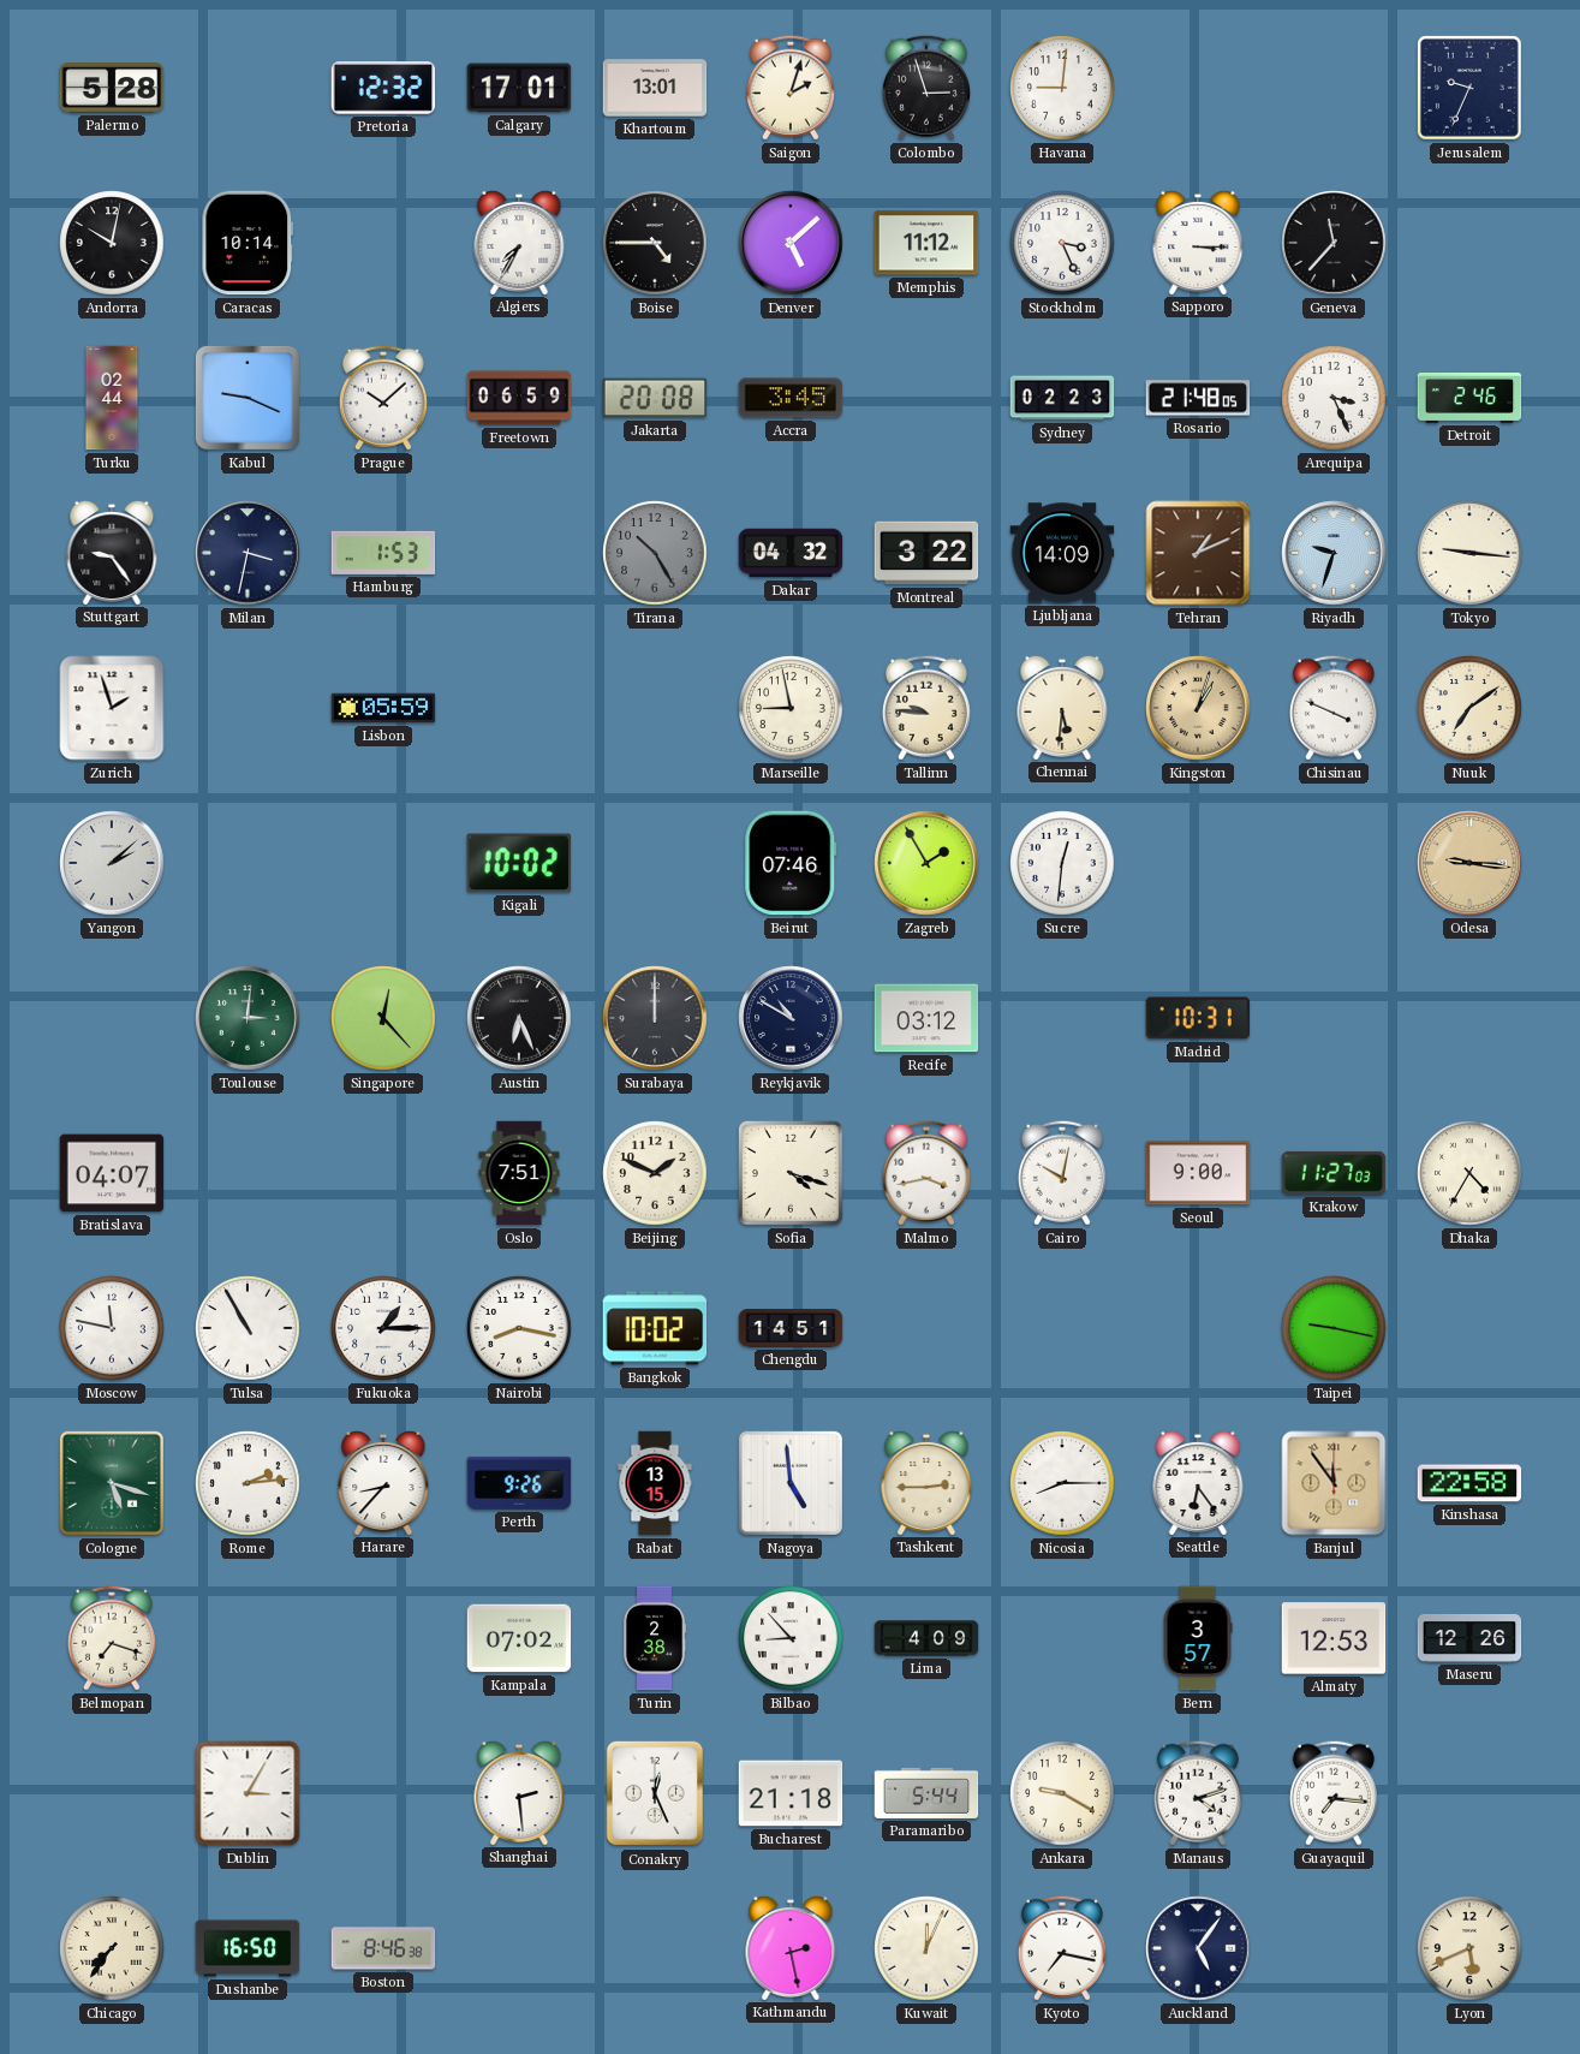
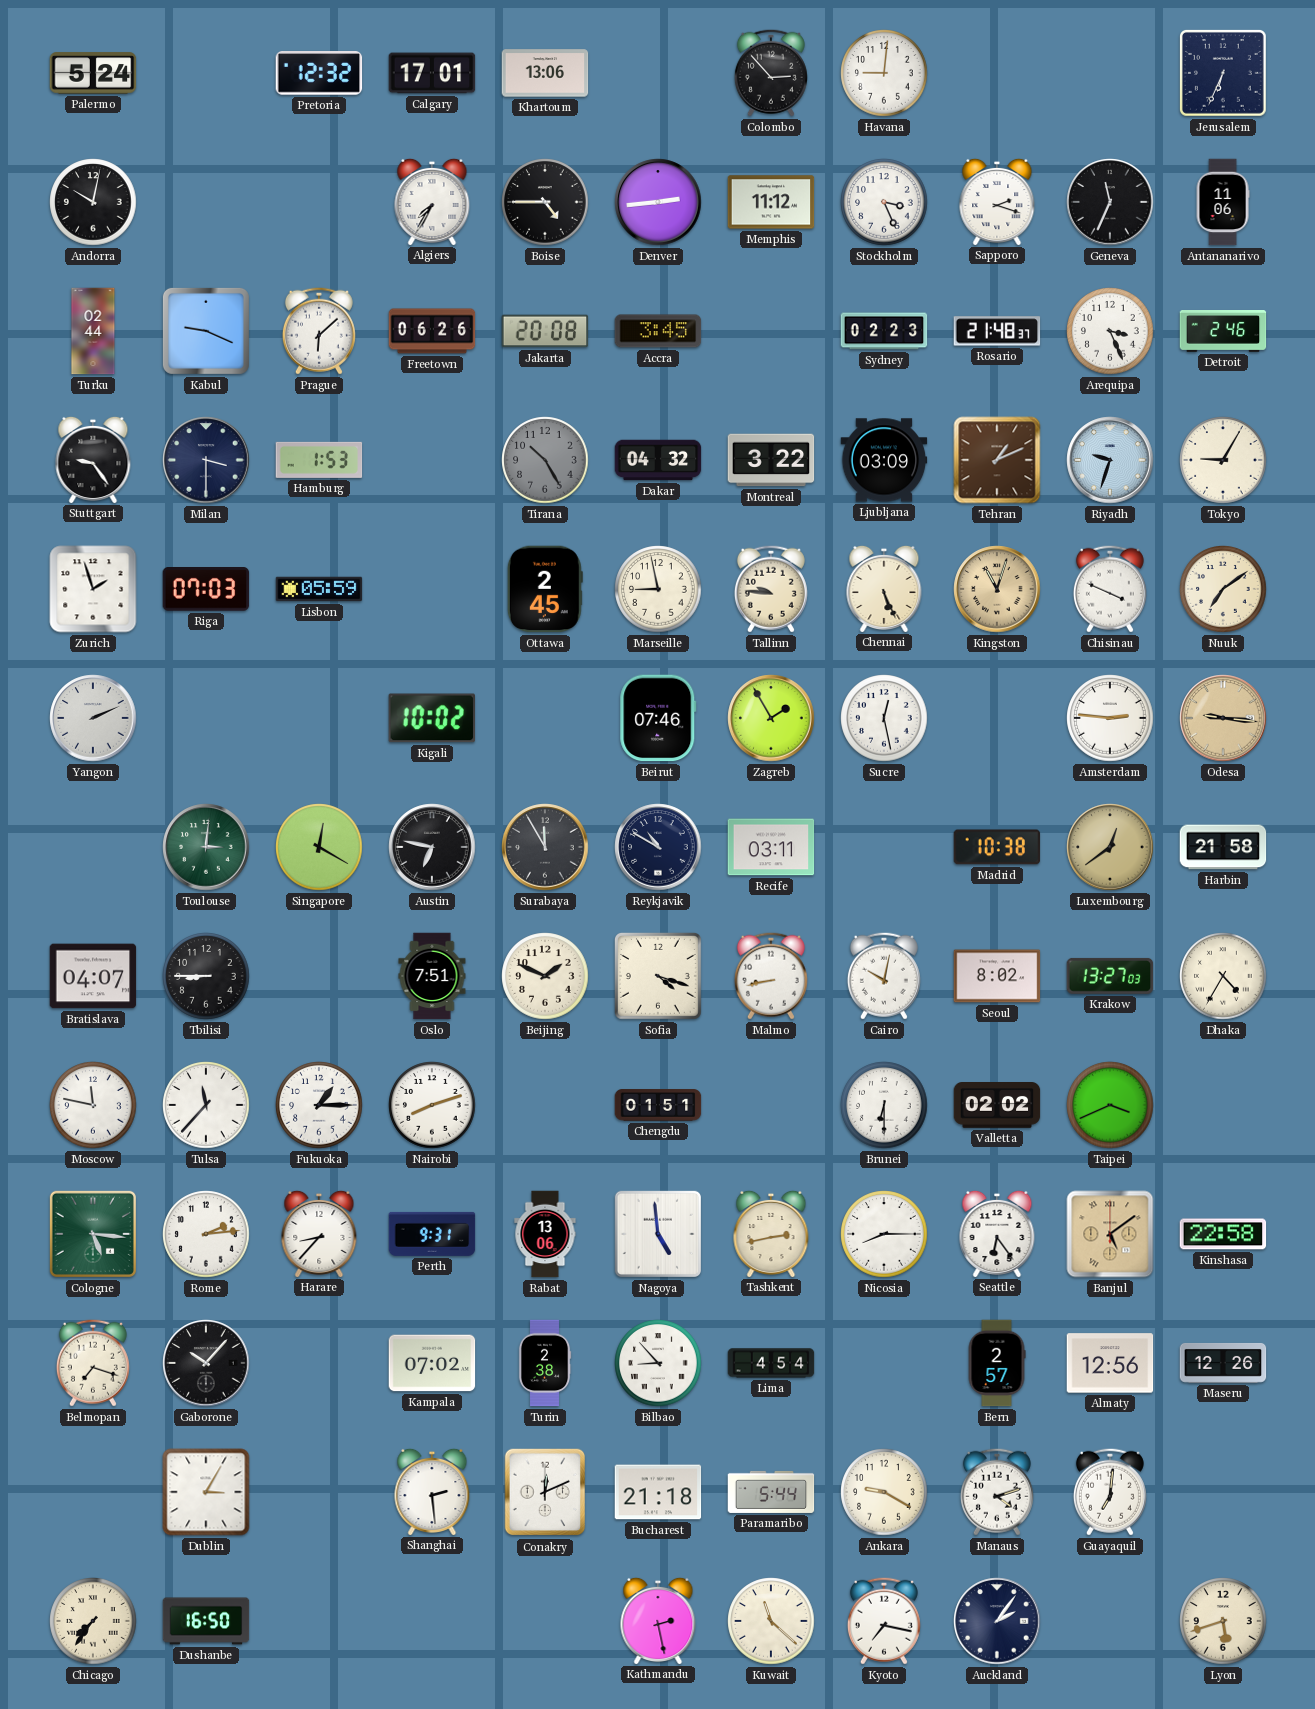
Palermo: 5:28 -> 5:24
Khartoum: 13:01 -> 13:06
Saigon: 2:03 -> none
Colombo: 2:57 -> 2:53
Jerusalem: 9:34 -> 6:34
Caracas: 10:14 -> none
Denver: 5:08 -> 2:44
Sapporo: 3:15 -> 2:18
Geneva: 11:37 -> 11:34
Antananarivo: none -> 11:06
Prague: 10:08 -> 6:08
Freetown: 06:59 -> 06:26
Rosario: 21:48:05 -> 21:48:37
Milan: 3:32 -> 3:30
Ljubljana: 14:09 -> 03:09
Tokyo: 9:16 -> 9:05
Riga: none -> 07:03
Ottawa: none -> 2:45
Chennai: 5:31 -> 5:26
Kingston: 1:03 -> 11:03
Yangon: 2:08 -> 2:11
Sucre: 12:31 -> 12:28
Amsterdam: none -> 2:46
Singapore: 12:23 -> 12:20
Austin: 6:26 -> 6:47
Surabaya: 12:00 -> 11:55
Recife: 03:12 -> 03:11
Madrid: 10:31 -> 10:38
Luxembourg: none -> 12:39
Harbin: none -> 21:58
Tbilisi: none -> 8:45
Malmo: 3:43 -> 8:43
Seoul: 9:00 -> 8:02
Krakow: 11:27 -> 13:27
Tulsa: 10:55 -> 11:37
Nairobi: 8:17 -> 8:12
Bangkok: 10:02 -> none
Chengdu: 14:51 -> 01:51
Brunei: none -> 6:30
Valletta: none -> 02:02
Taipei: 9:17 -> 3:41
Cologne: 5:18 -> 5:16
Perth: 9:26 -> 9:31
Rabat: 13:15 -> 13:06
Tashkent: 2:45 -> 2:43
Banjul: 11:54 -> 5:09
Gaborone: none -> 10:07
Lima: 4:09 -> 4:54
Bern: 3:57 -> 2:57
Almaty: 12:53 -> 12:56
Conakry: 12:26 -> 12:11
Guayaquil: 7:16 -> 7:01
Boston: 8:46 -> none
Kuwait: 12:04 -> 11:22
Auckland: 5:06 -> 2:06
Lyon: 5:41 -> 5:42
